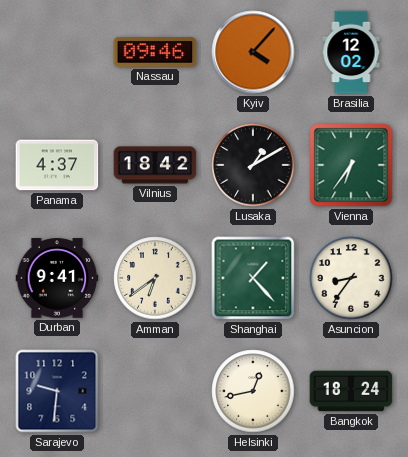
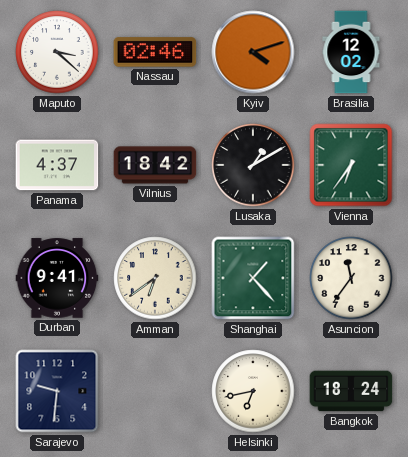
Maputo: none -> 3:22
Nassau: 09:46 -> 02:46
Kyiv: 4:07 -> 4:12
Asuncion: 8:36 -> 11:36
Helsinki: 12:43 -> 6:43
